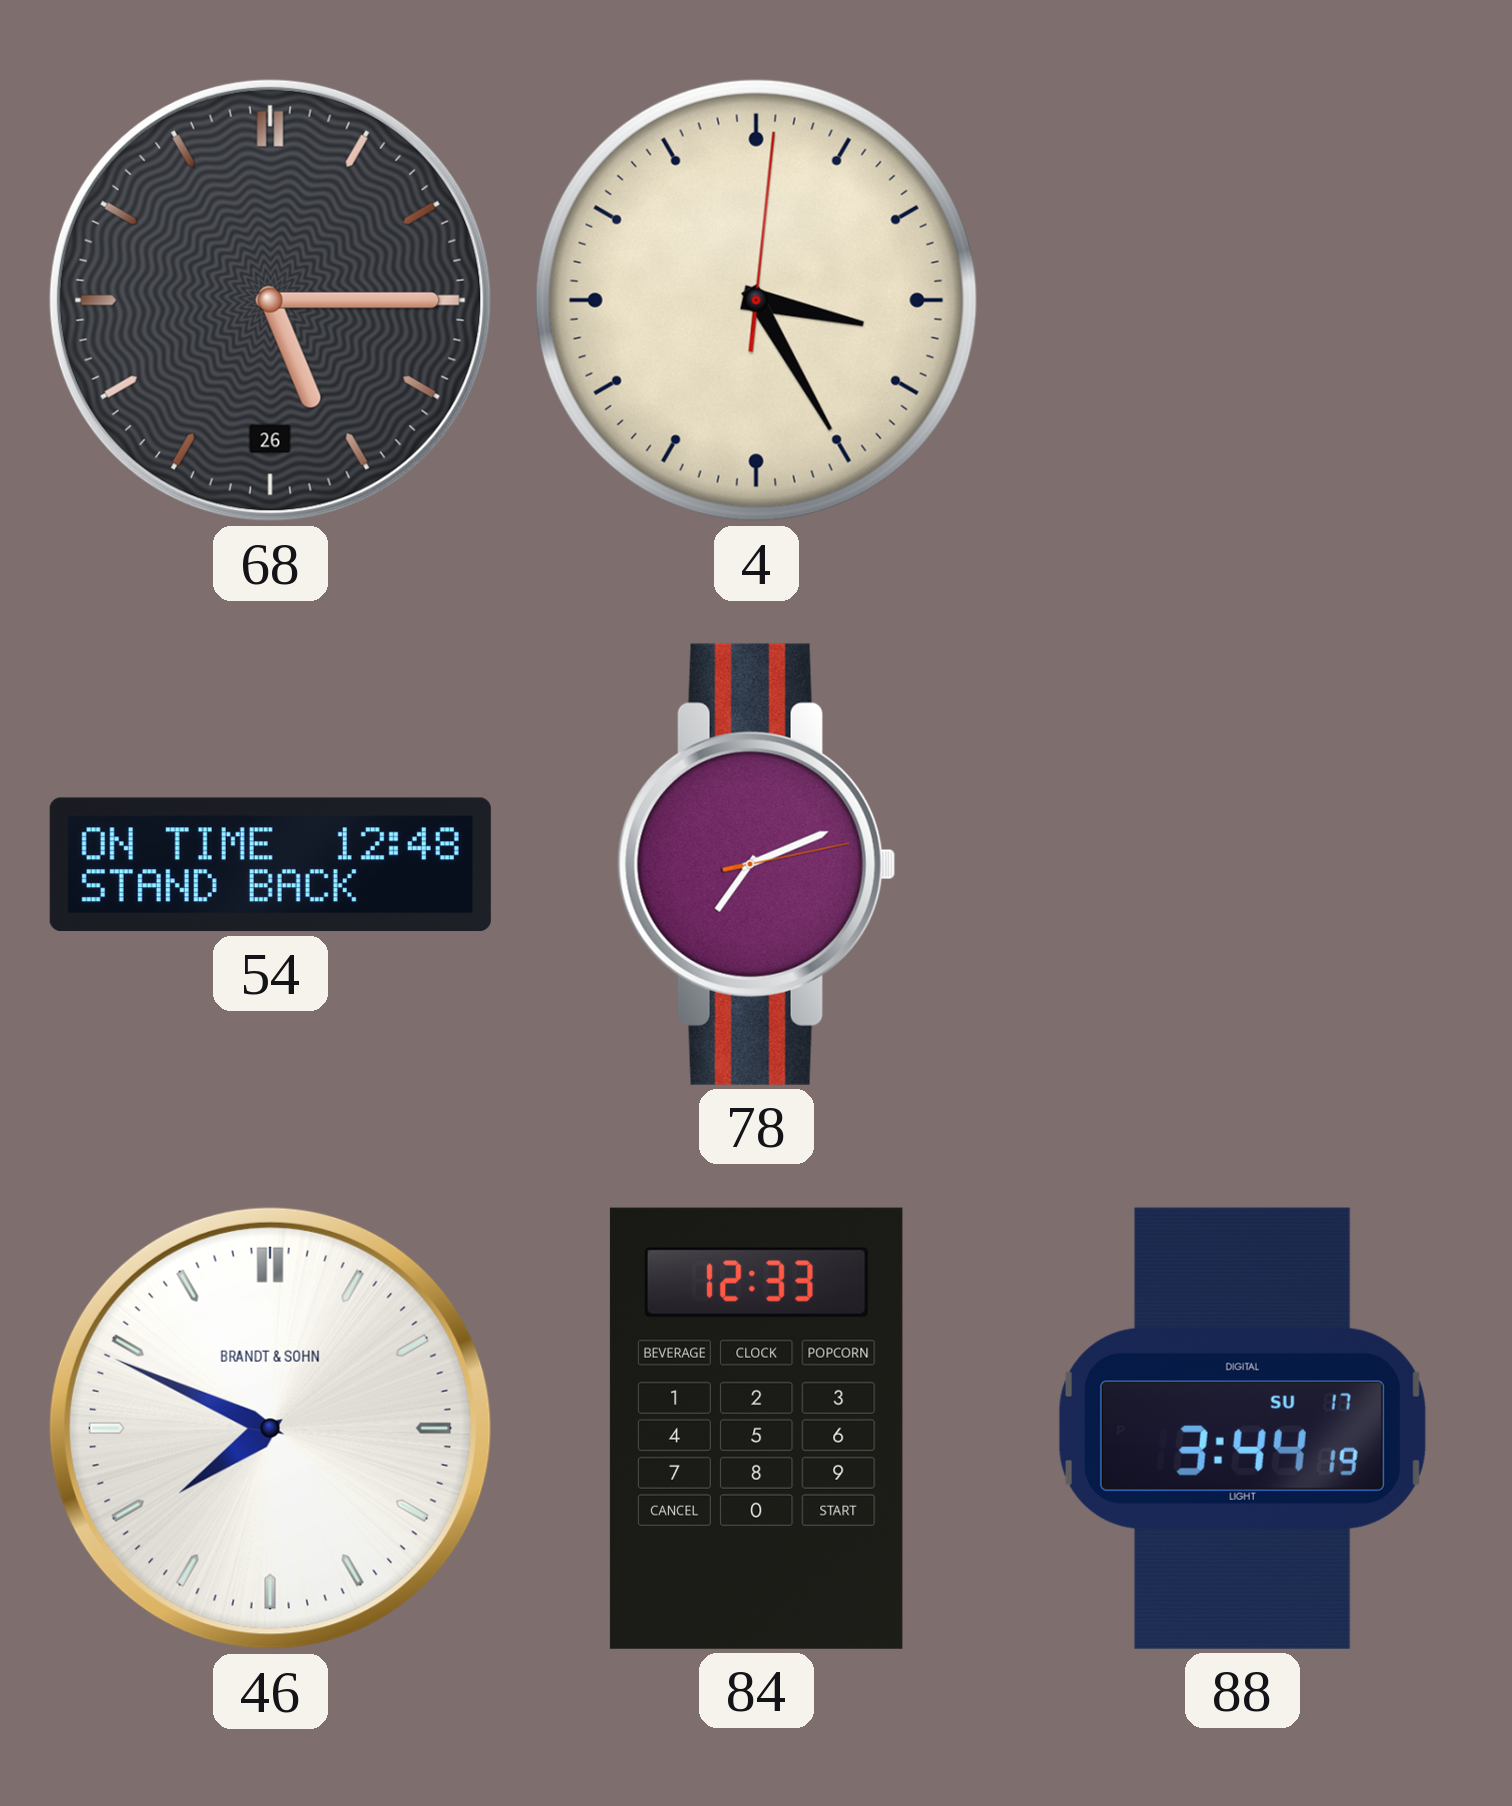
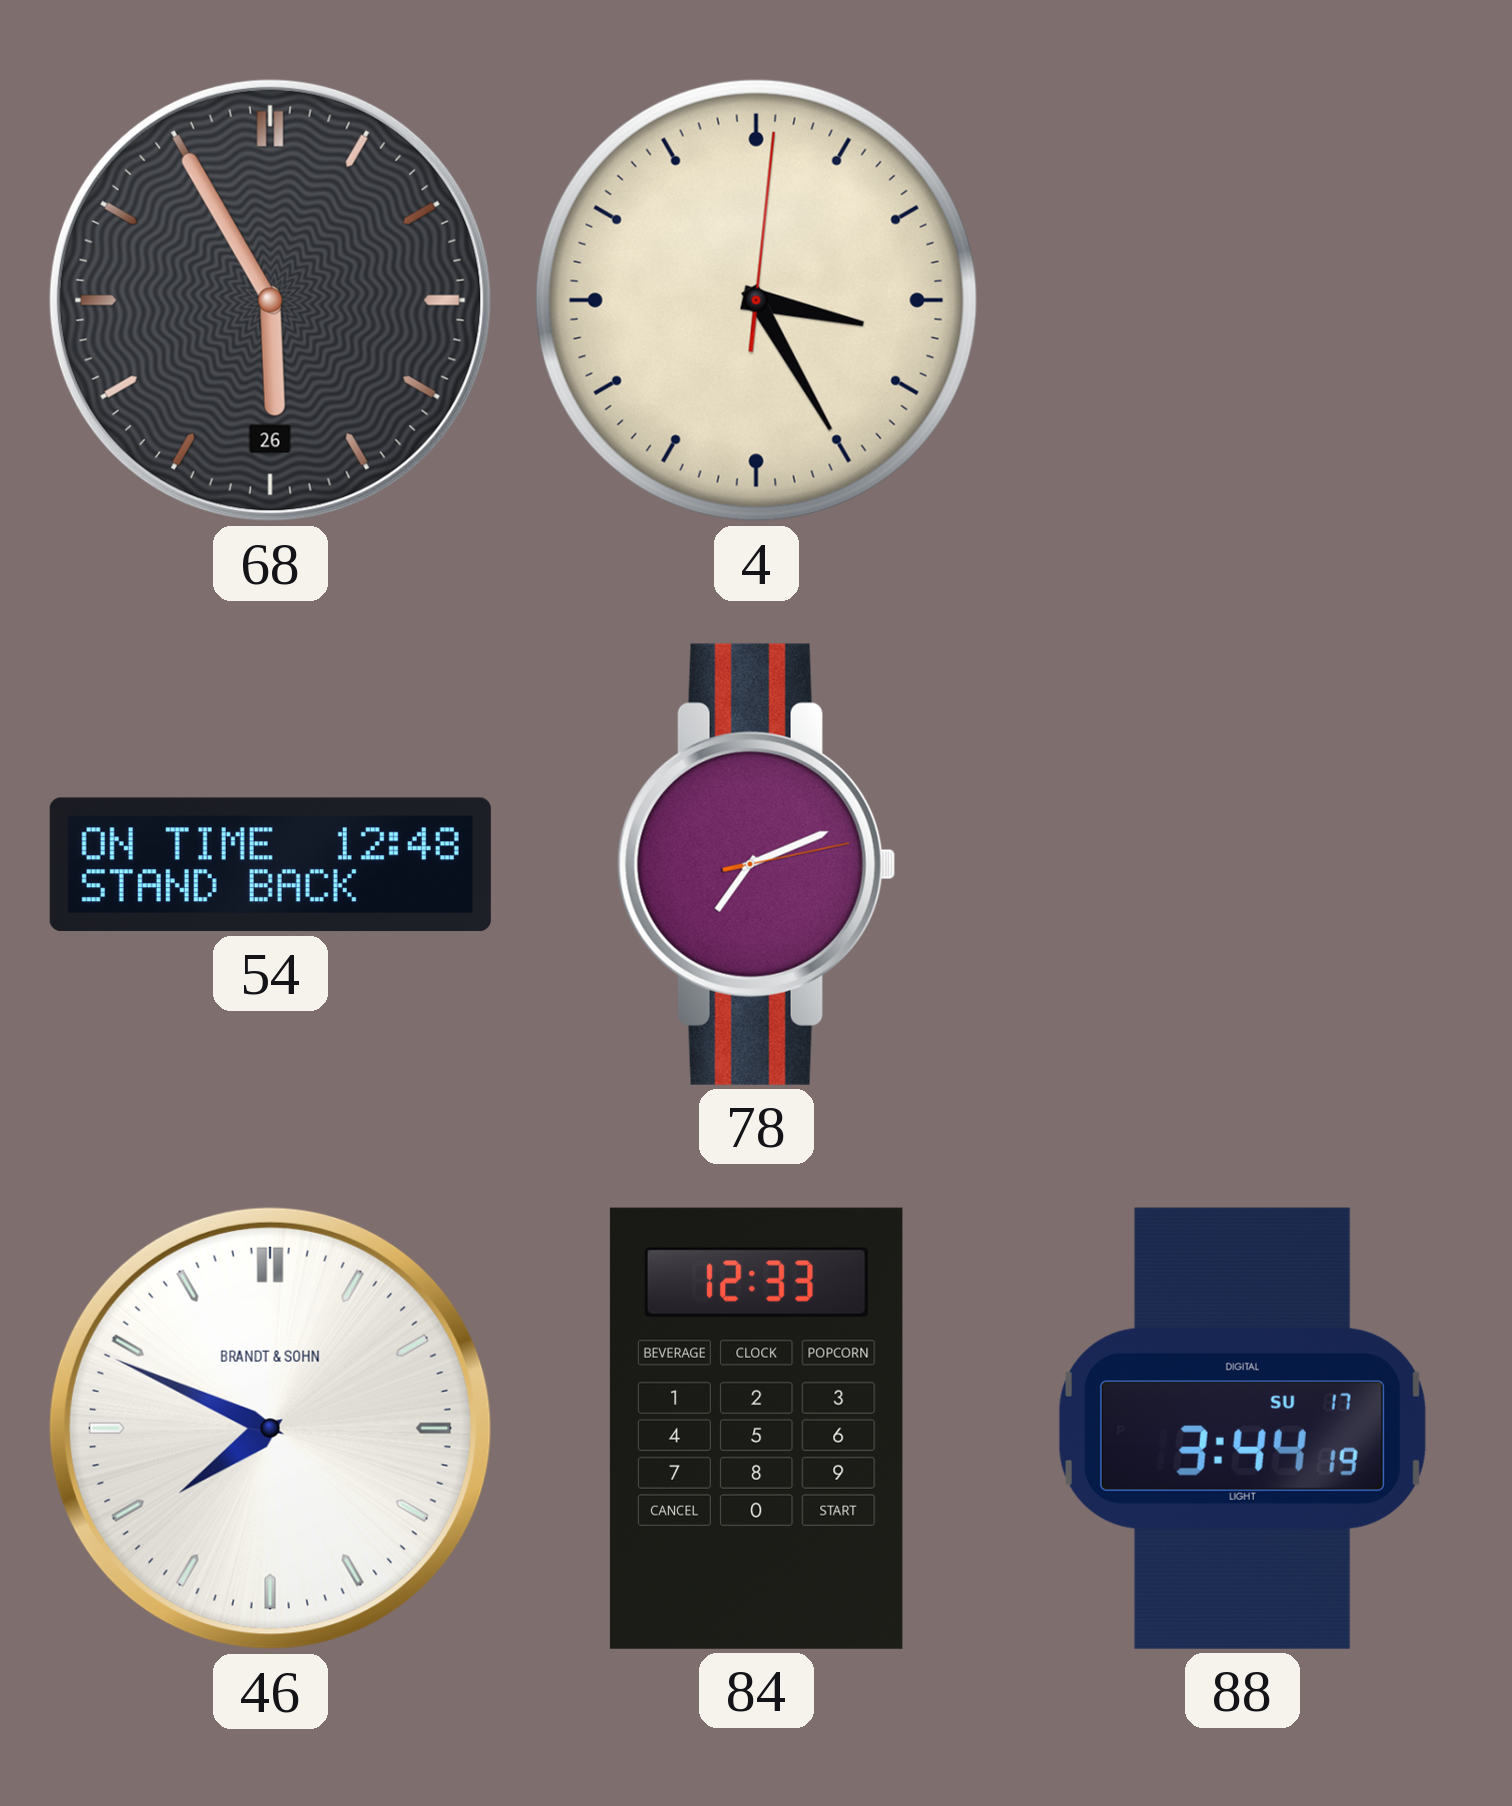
68: 5:15 -> 5:55
